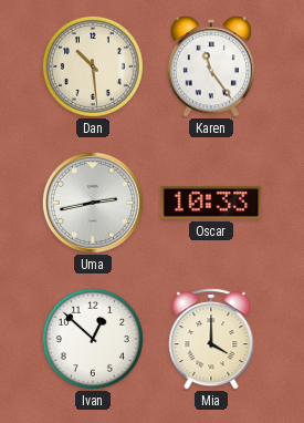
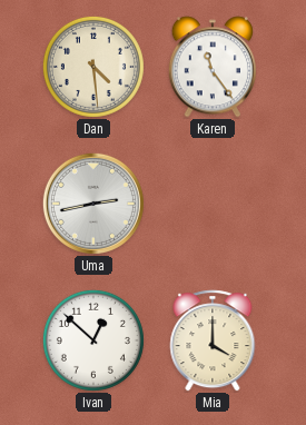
Dan: 10:29 -> 4:29
Oscar: 10:33 -> none
